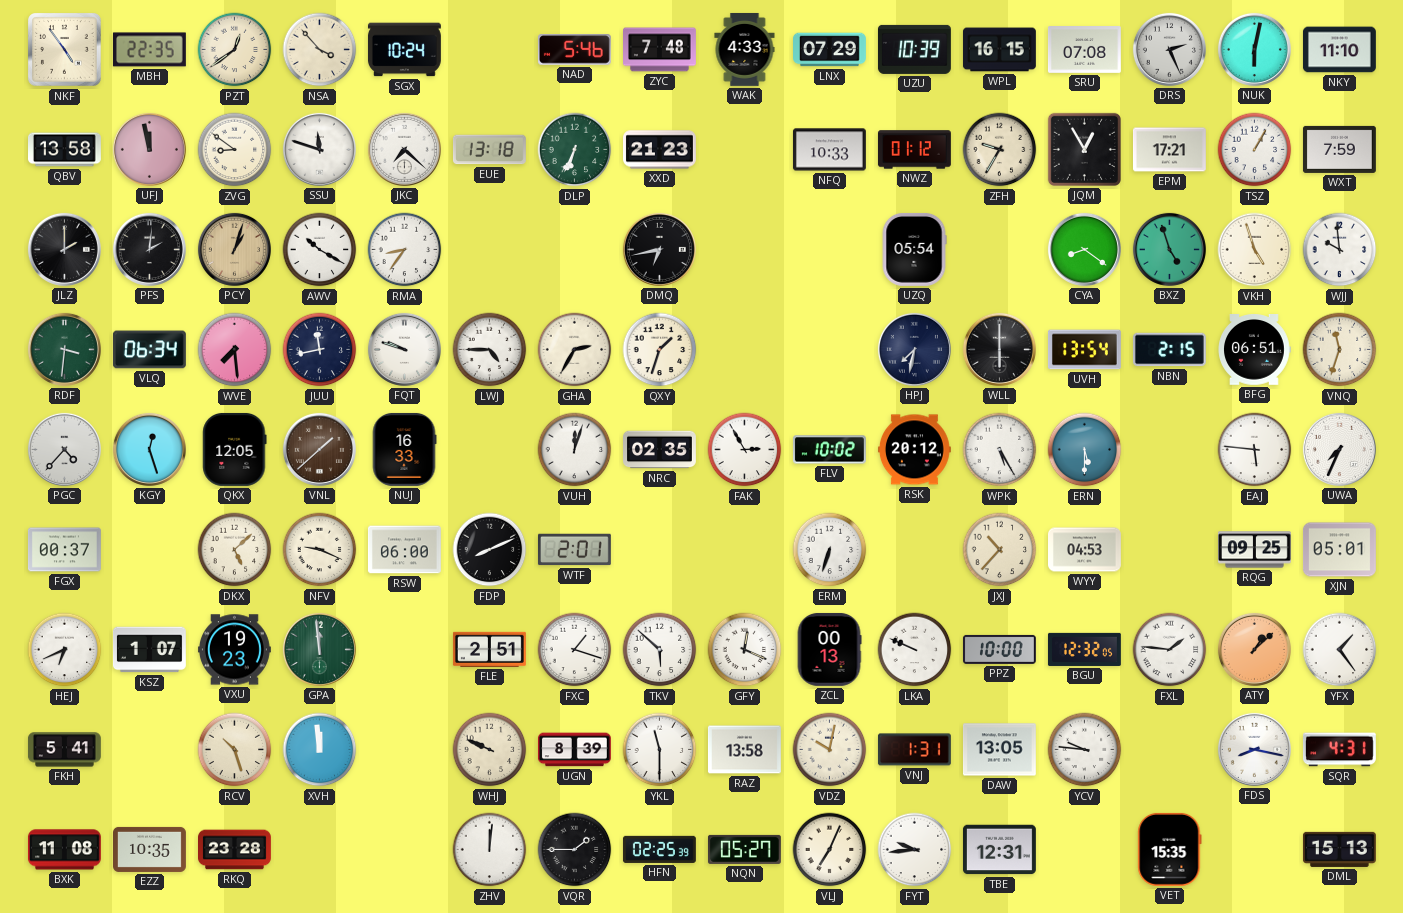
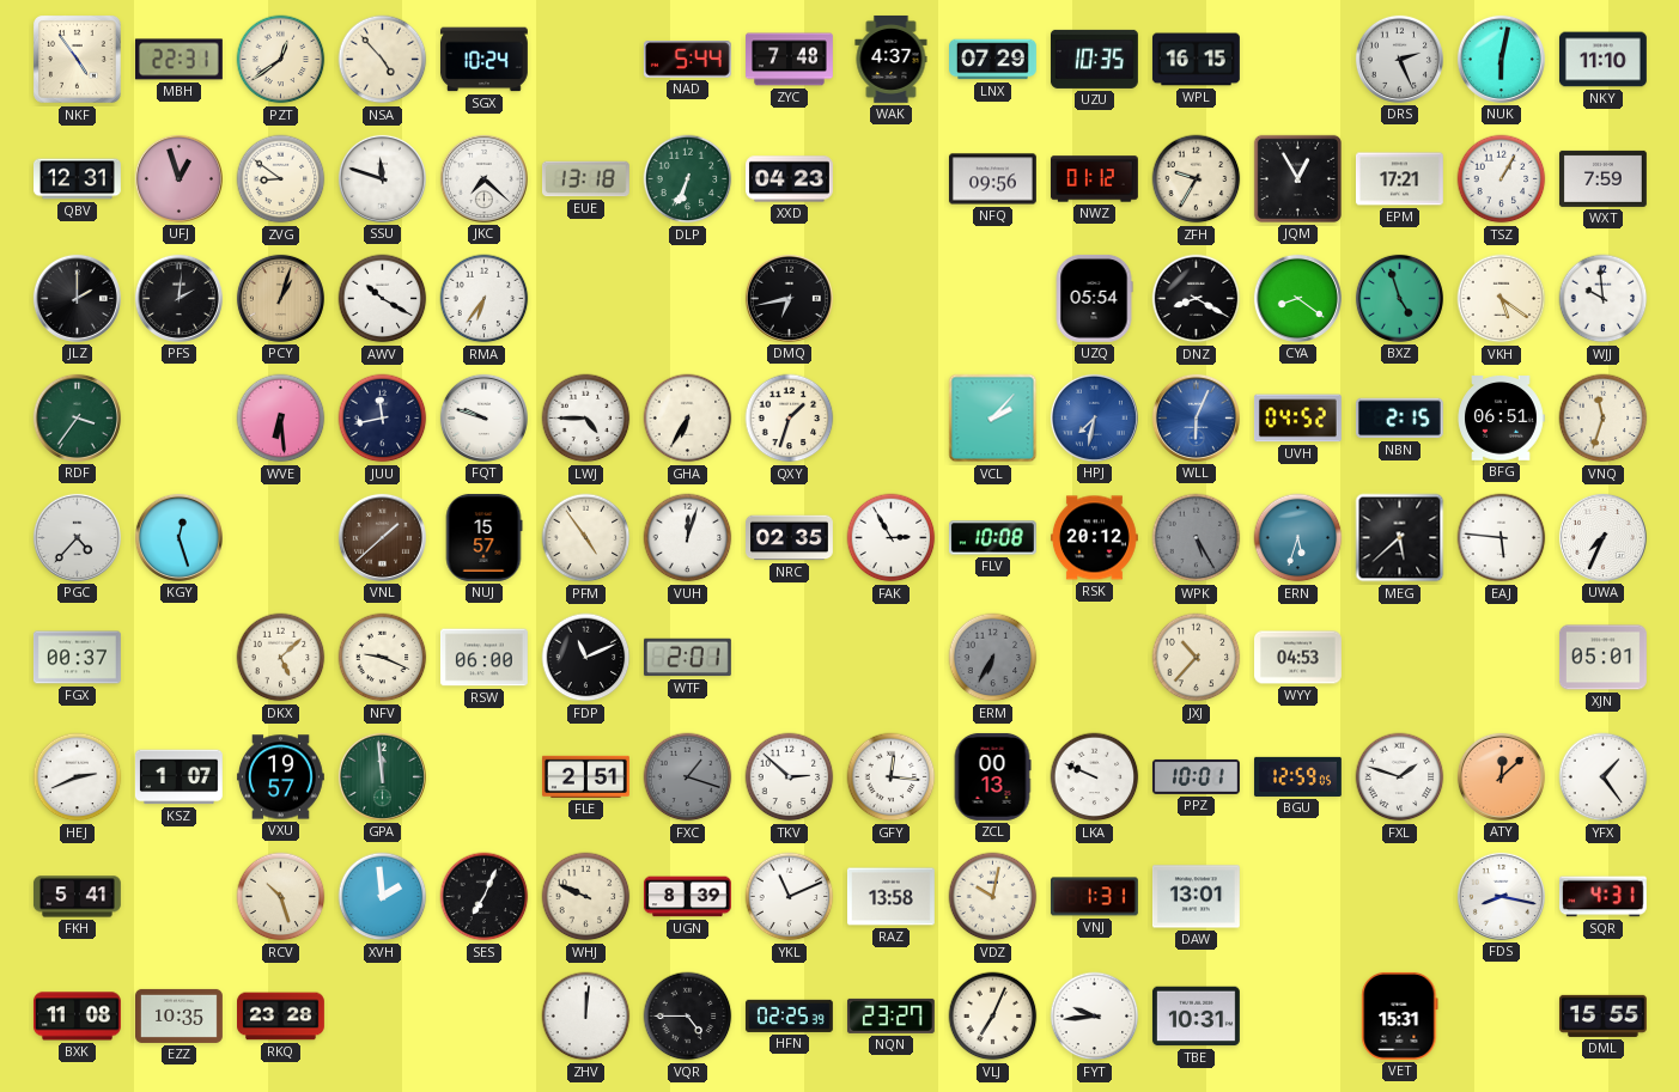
MBH: 22:35 -> 22:31
NSA: 3:53 -> 4:53
NAD: 5:46 -> 5:44
WAK: 4:33 -> 4:37
UZU: 10:39 -> 10:35
SRU: 07:08 -> none
QBV: 13:58 -> 12:31
UFJ: 11:58 -> 12:57
XXD: 21:23 -> 04:23
NFQ: 10:33 -> 09:56
RMA: 8:36 -> 6:36
DNZ: none -> 8:20
VKH: 4:57 -> 5:21
RDF: 3:31 -> 3:36
VLQ: 06:34 -> none
WVE: 7:29 -> 6:29
GHA: 2:35 -> 6:35
VCL: none -> 2:07
HPJ dial: navy -> blue
WLL: 6:00 -> 6:04
WLL dial: black -> blue
UVH: 13:54 -> 04:52
QKX: 12:05 -> none
NUJ: 16:33 -> 15:57
PFM: none -> 4:54
FLV: 10:02 -> 10:08
WPK dial: white -> grey
ERN: 5:30 -> 5:33
MEG: none -> 5:38
FDP: 8:11 -> 11:11
ERM: 6:33 -> 6:35
ERM dial: white -> grey
RQG: 09:25 -> none
HEJ: 6:41 -> 2:41
VXU: 19:23 -> 19:57
FXC dial: white -> grey
TKV: 5:52 -> 2:52
GFY: 12:19 -> 12:16
PPZ: 10:00 -> 10:01
BGU: 12:32 -> 12:59
FXL: 1:46 -> 1:48
ATY: 1:08 -> 12:08
XVH: 11:59 -> 1:59
SES: none -> 7:04
YKL: 11:30 -> 11:11
DAW: 13:05 -> 13:01
YCV: 9:46 -> none
VQR: 1:45 -> 4:45
NQN: 05:27 -> 23:27
TBE: 12:31 -> 10:31
VET: 15:35 -> 15:31
DML: 15:13 -> 15:55
